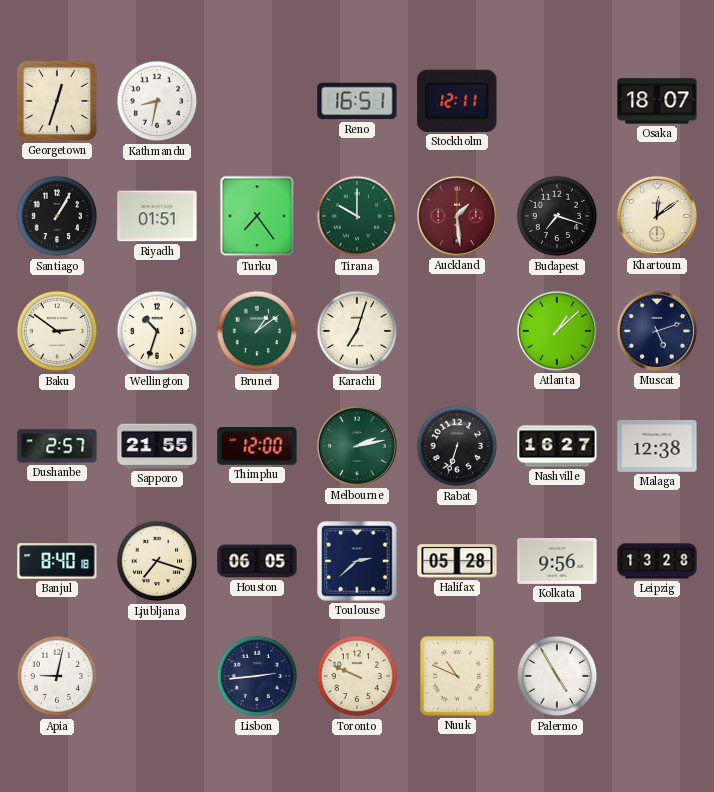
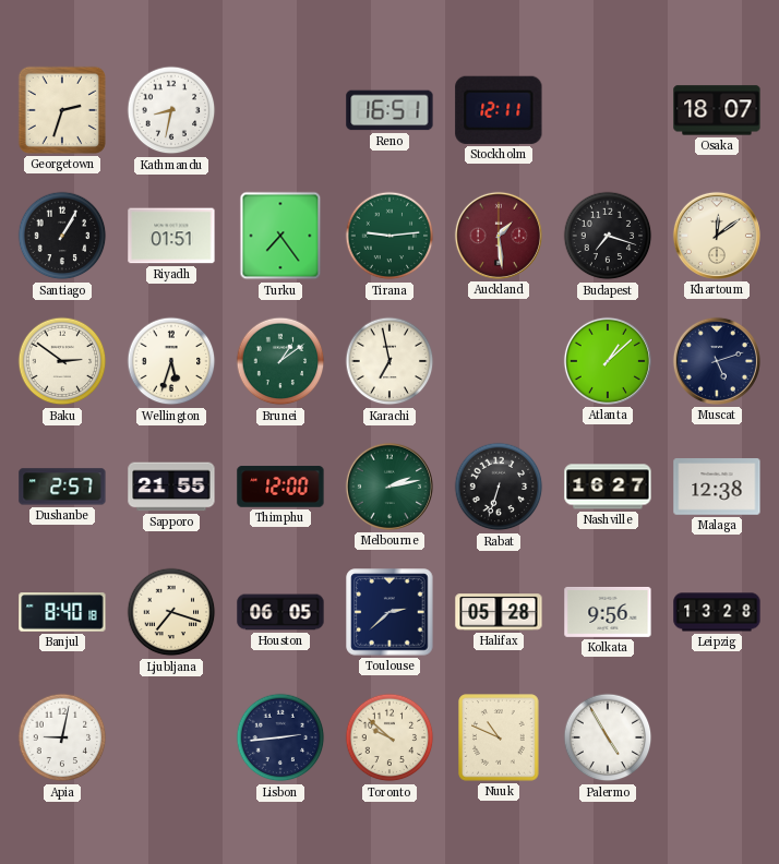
Georgetown: 12:33 -> 2:33
Tirana: 10:00 -> 9:14
Wellington: 10:33 -> 5:33
Karachi: 7:03 -> 6:58
Toronto: 9:49 -> 9:52
